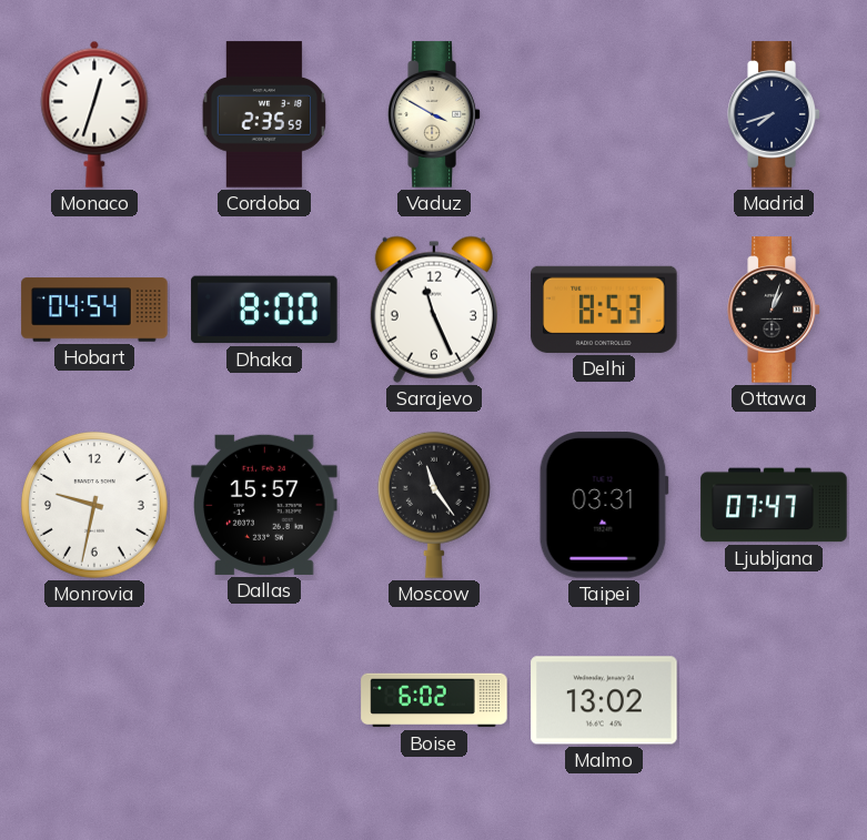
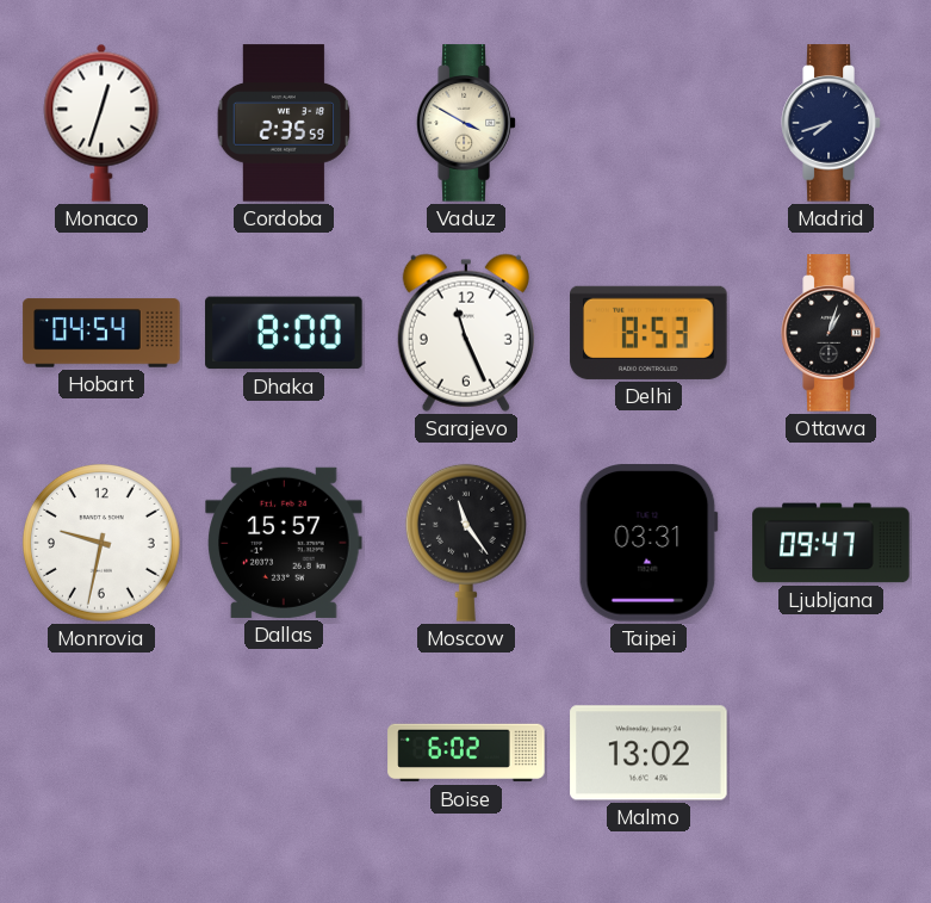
Ljubljana: 07:47 -> 09:47
